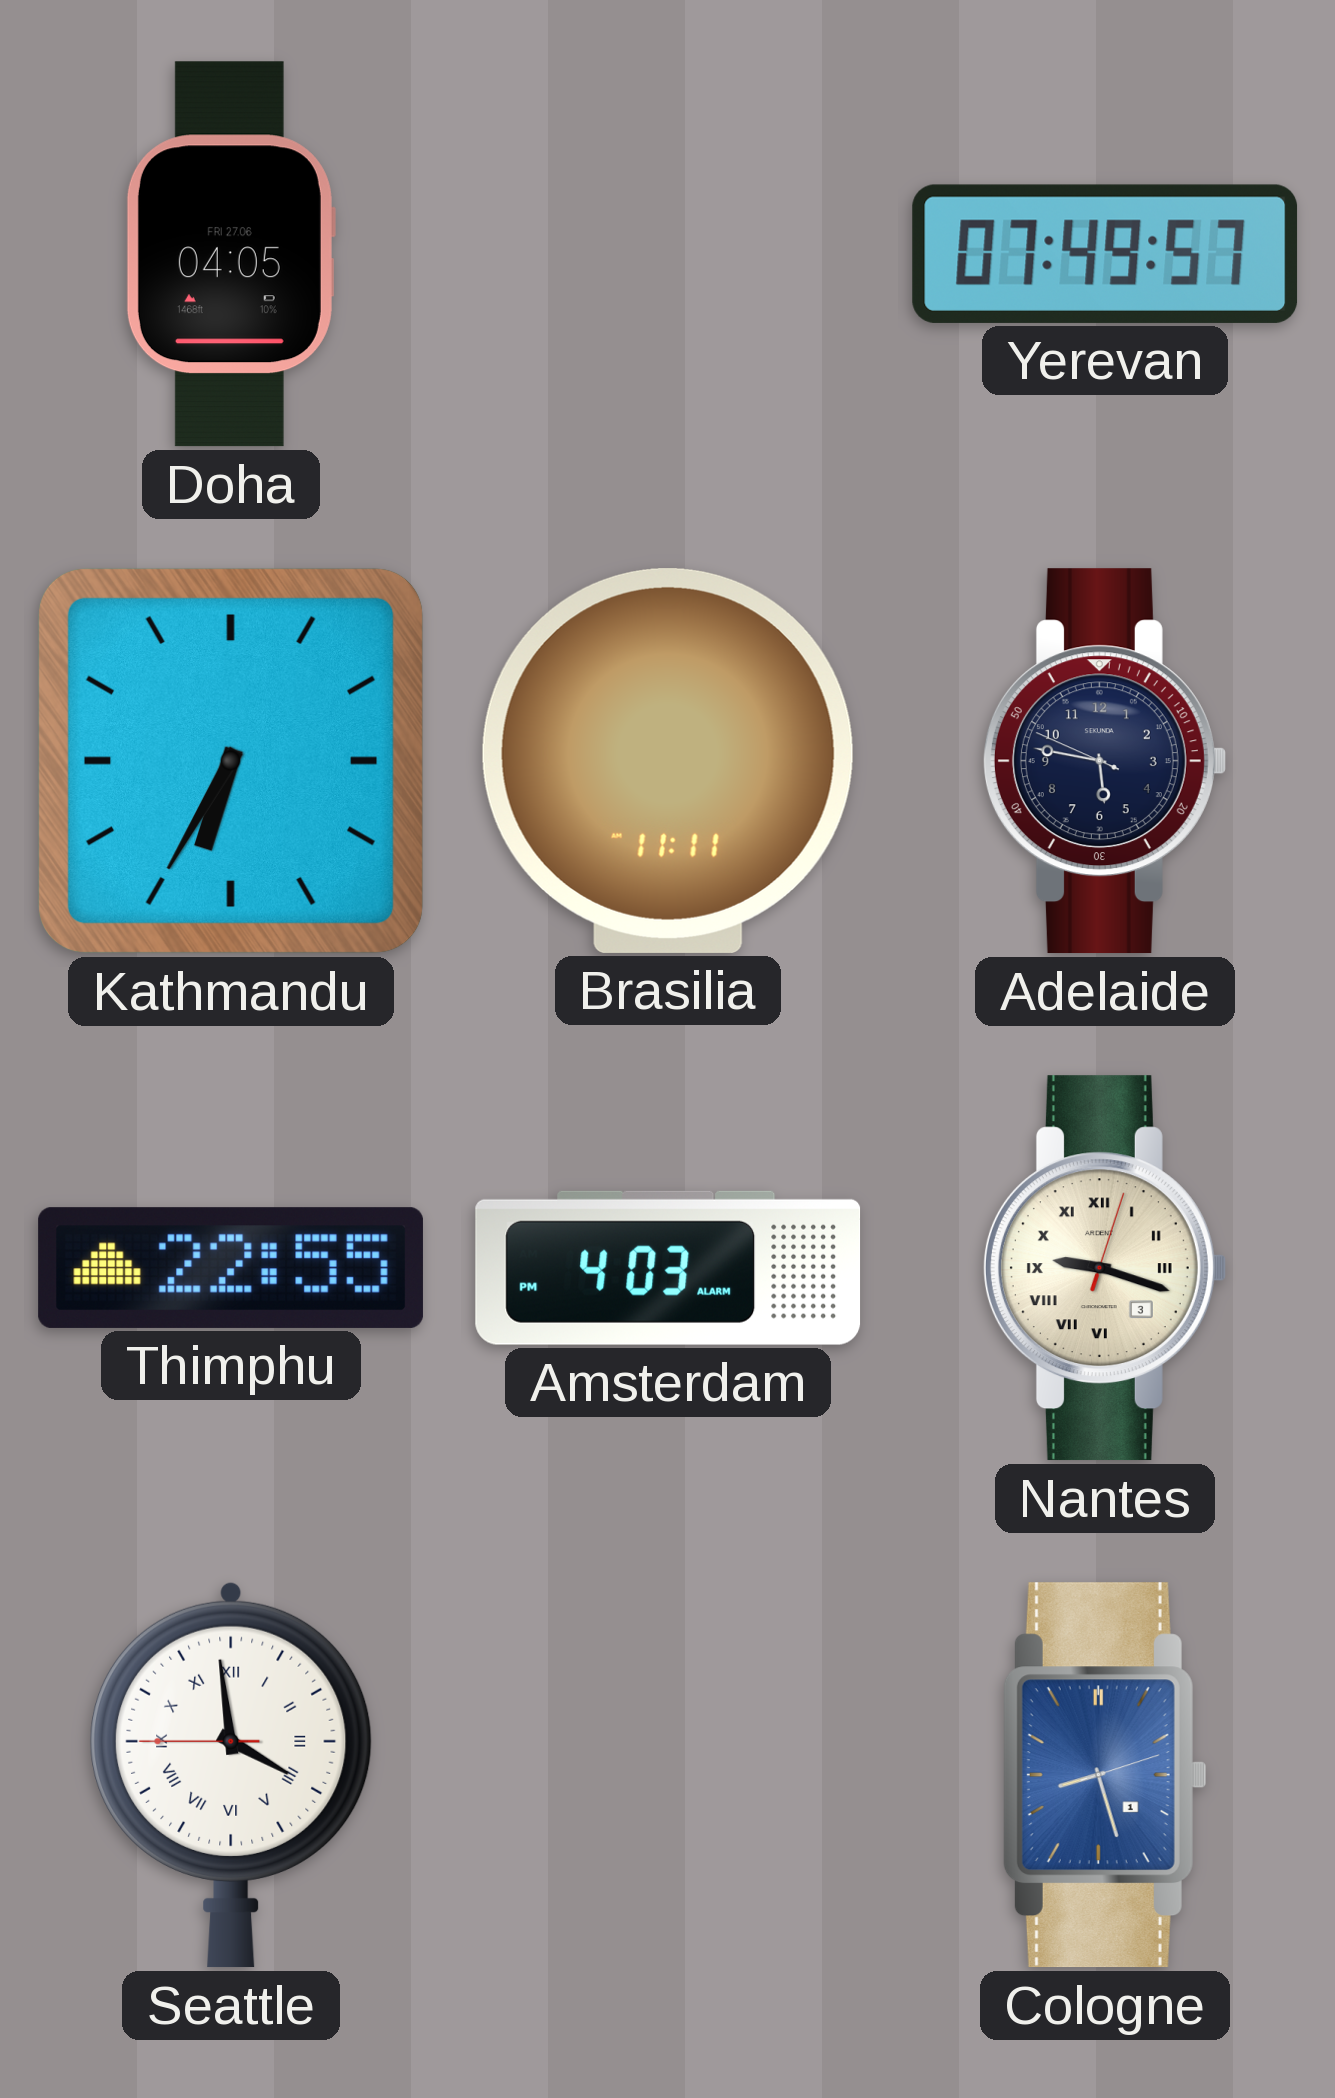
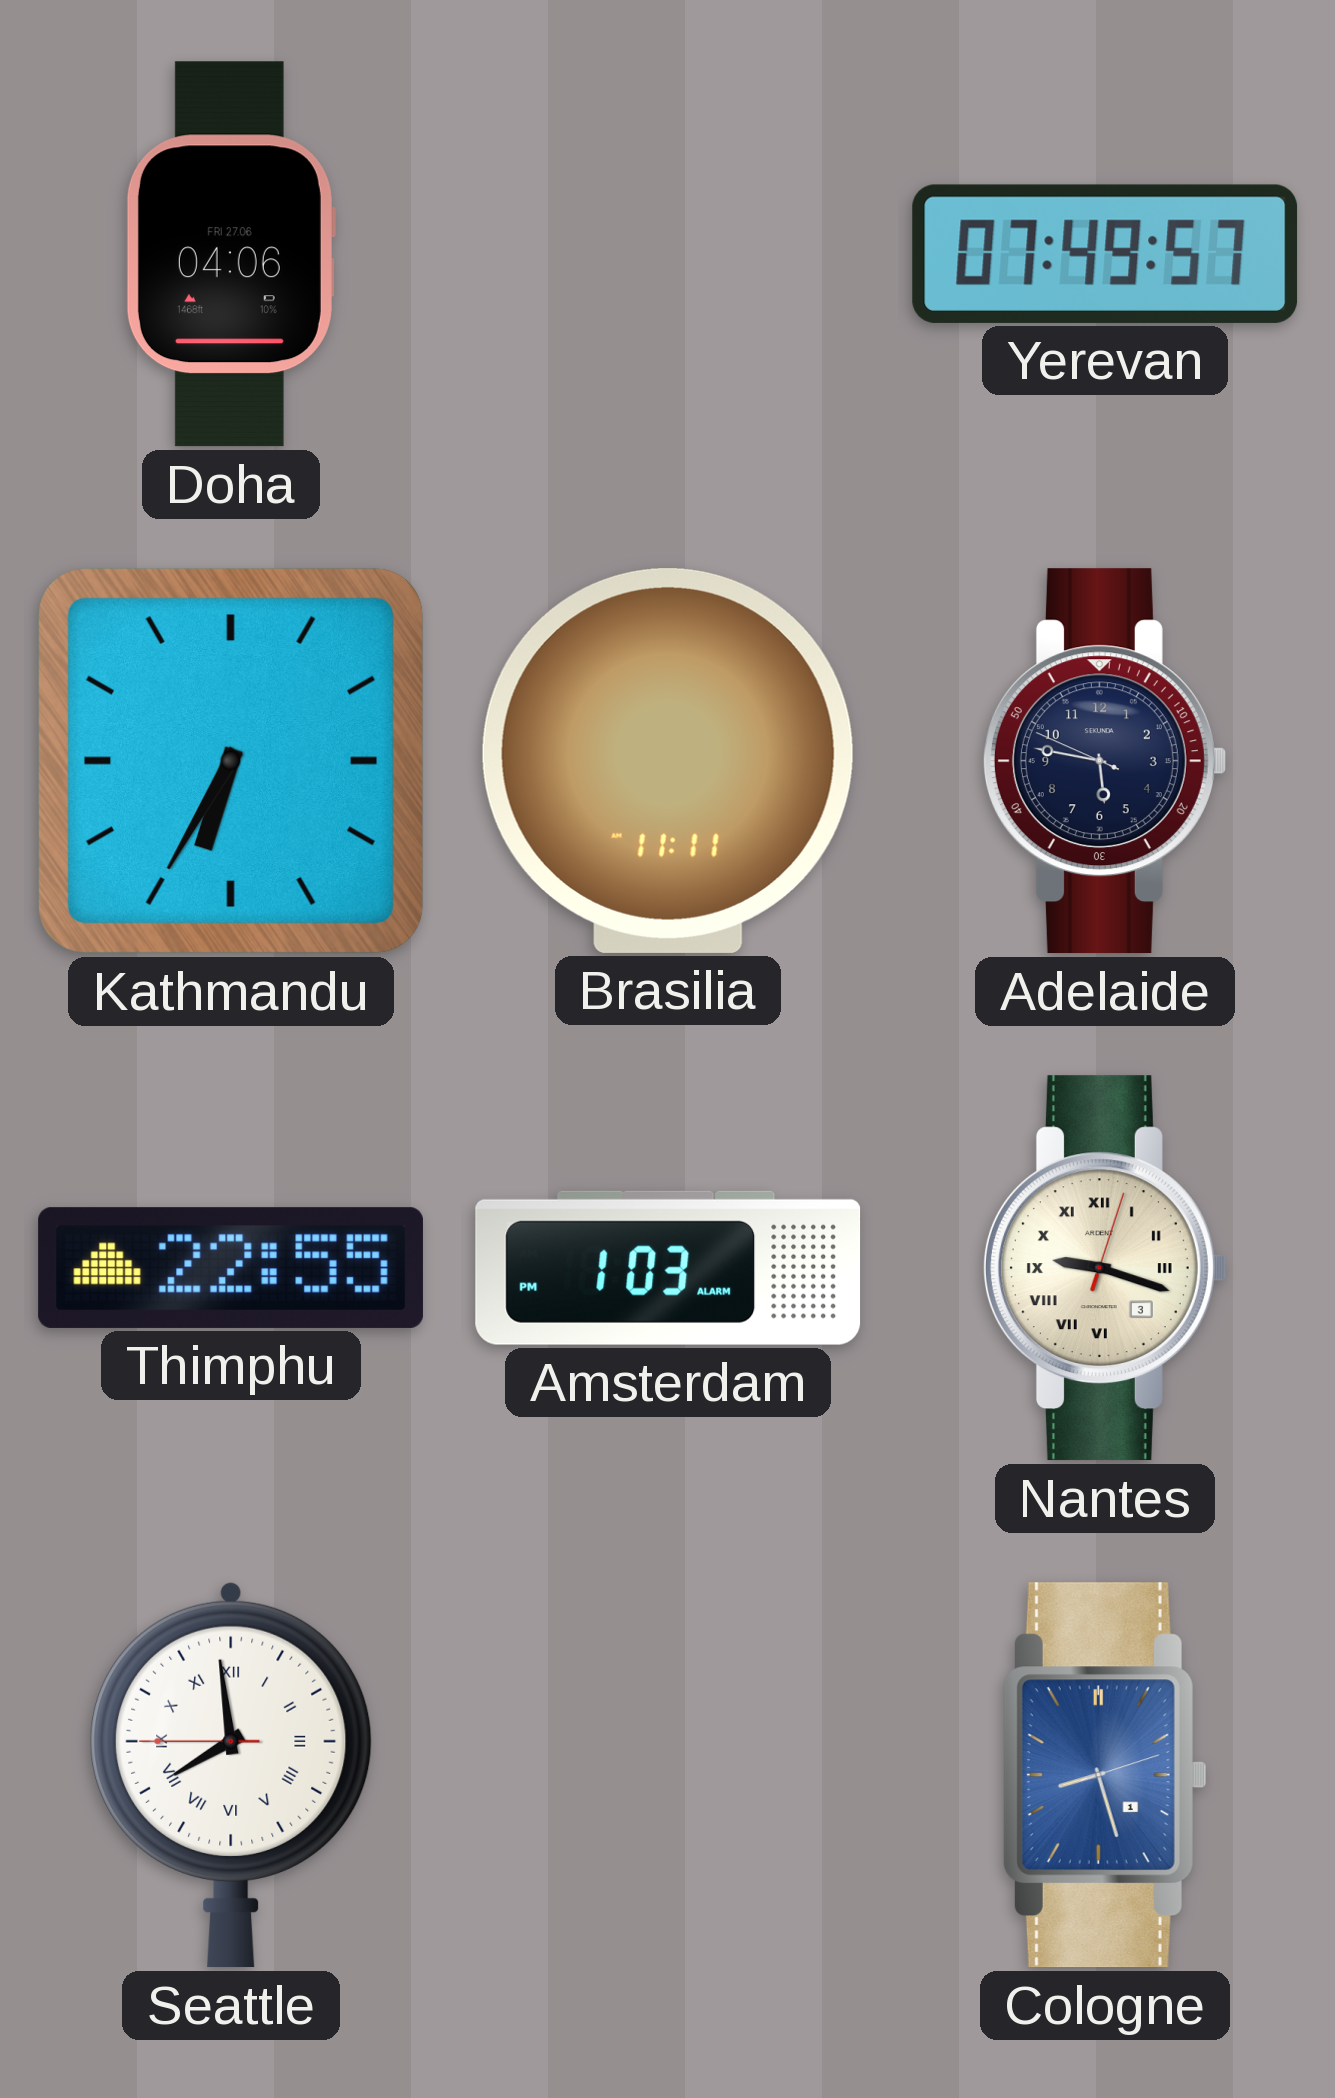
Doha: 04:05 -> 04:06
Amsterdam: 4:03 -> 1:03
Seattle: 3:58 -> 7:58
